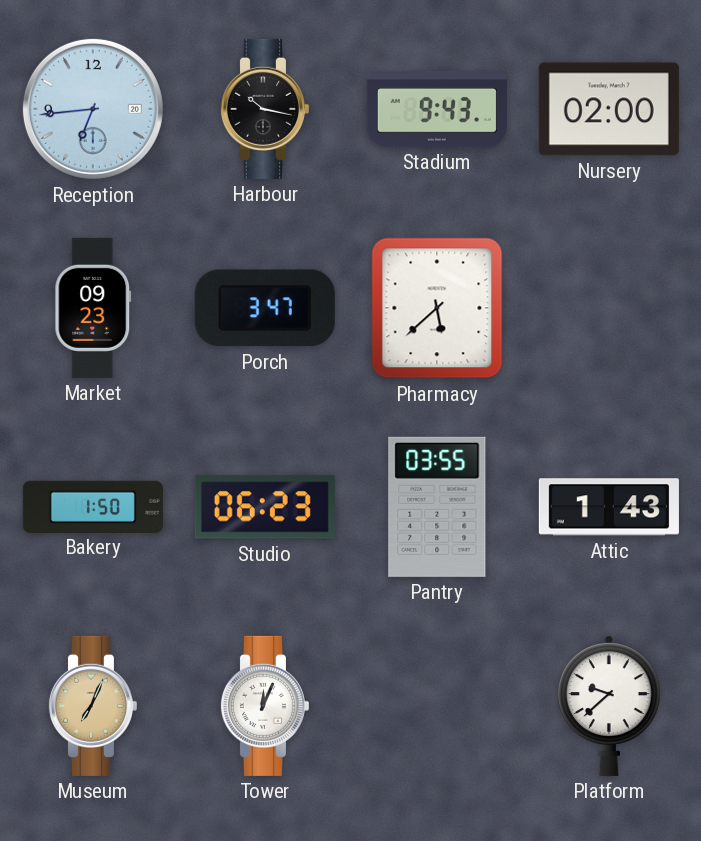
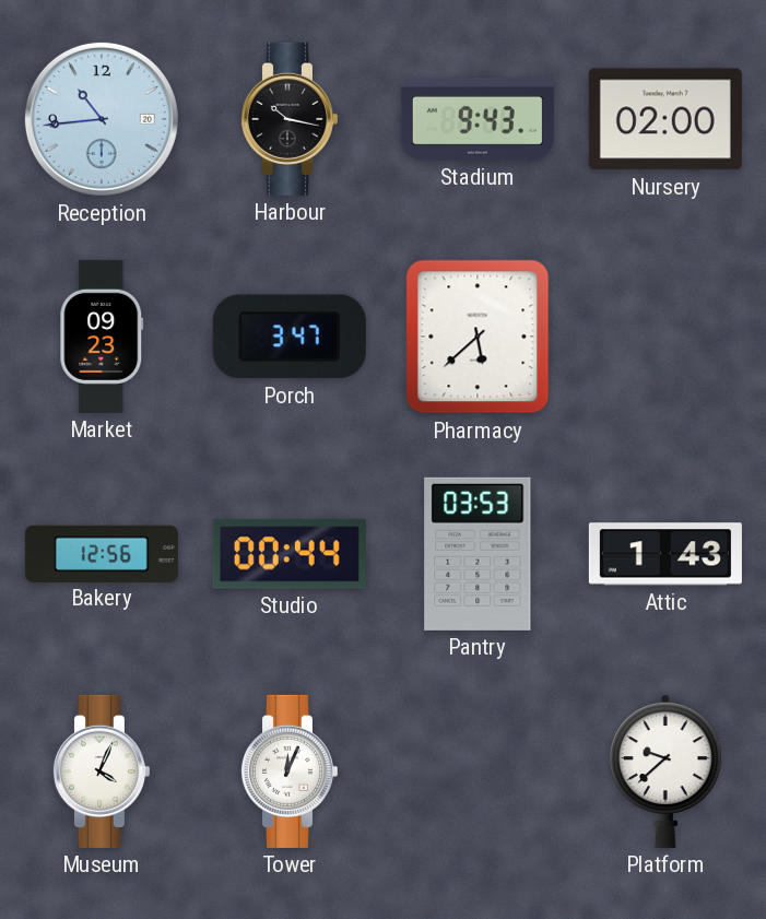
Reception: 6:44 -> 10:44
Bakery: 1:50 -> 12:56
Studio: 06:23 -> 00:44
Pantry: 03:55 -> 03:53
Museum: 7:04 -> 4:04
Museum dial: champagne -> white
